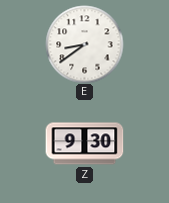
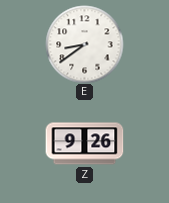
Z: 9:30 -> 9:26
